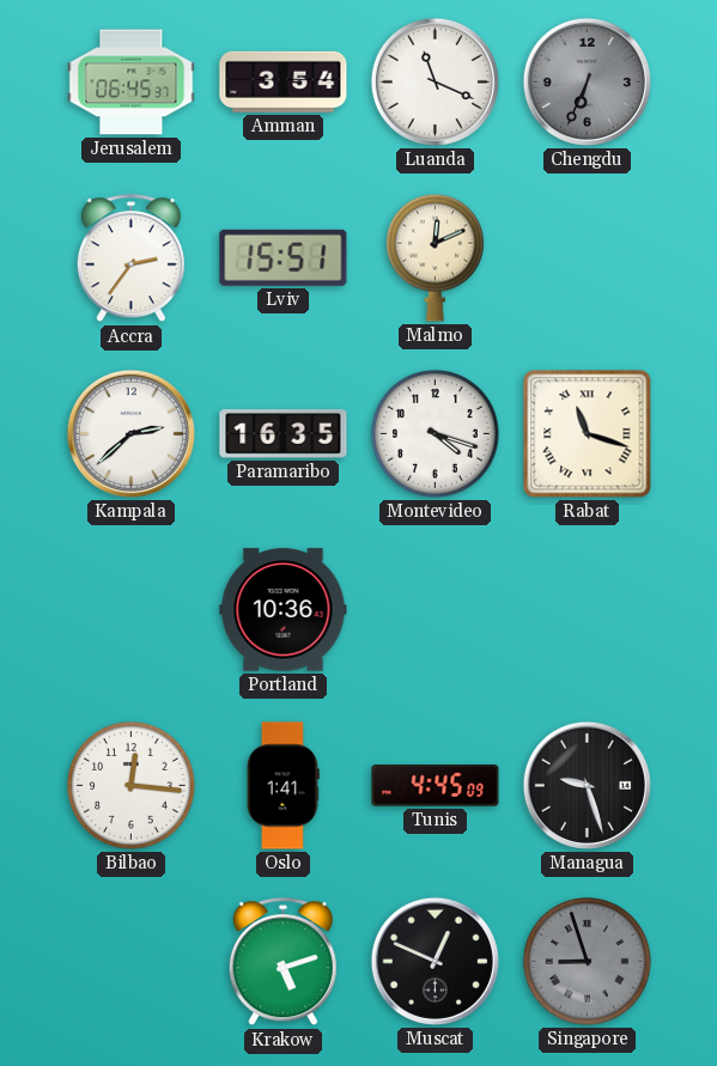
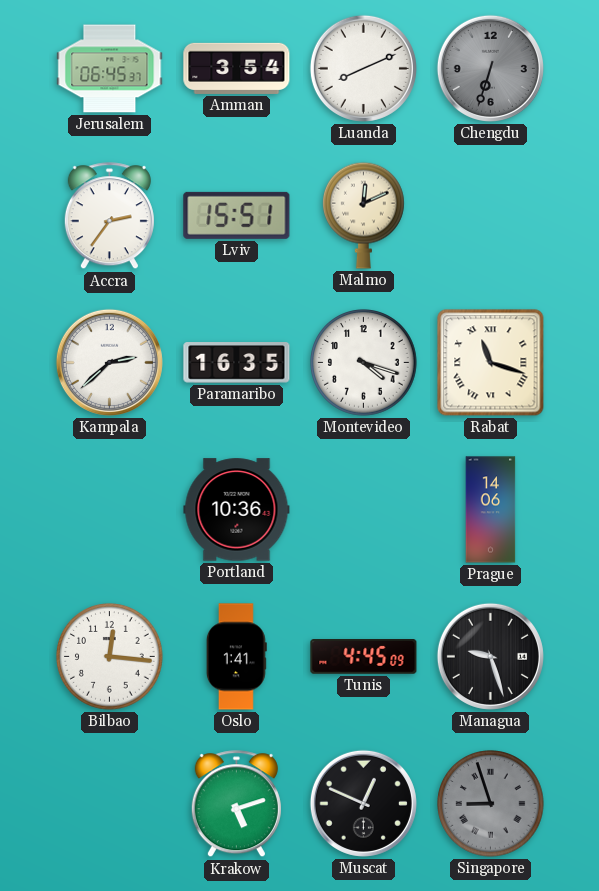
Luanda: 11:19 -> 8:11
Chengdu: 6:34 -> 6:33
Prague: none -> 14:06
